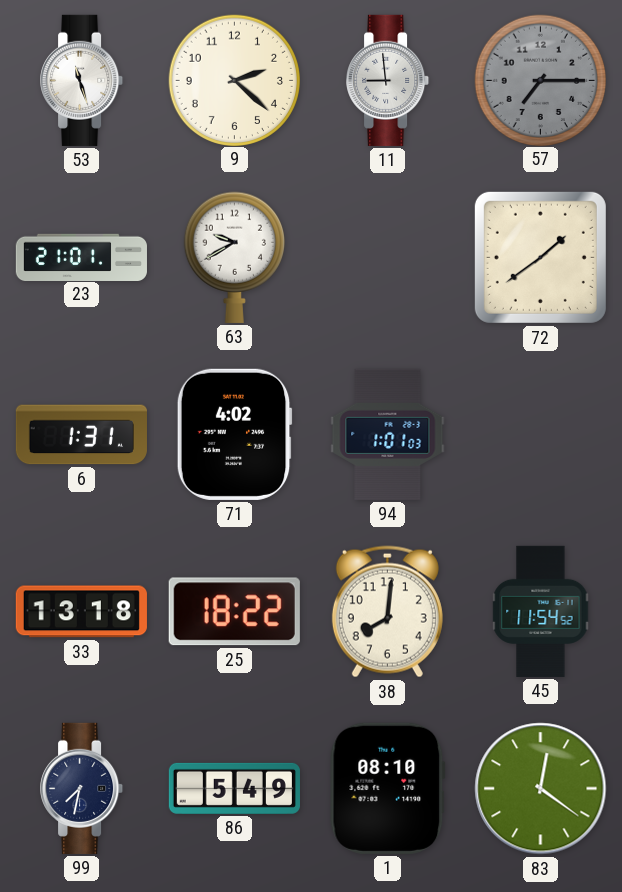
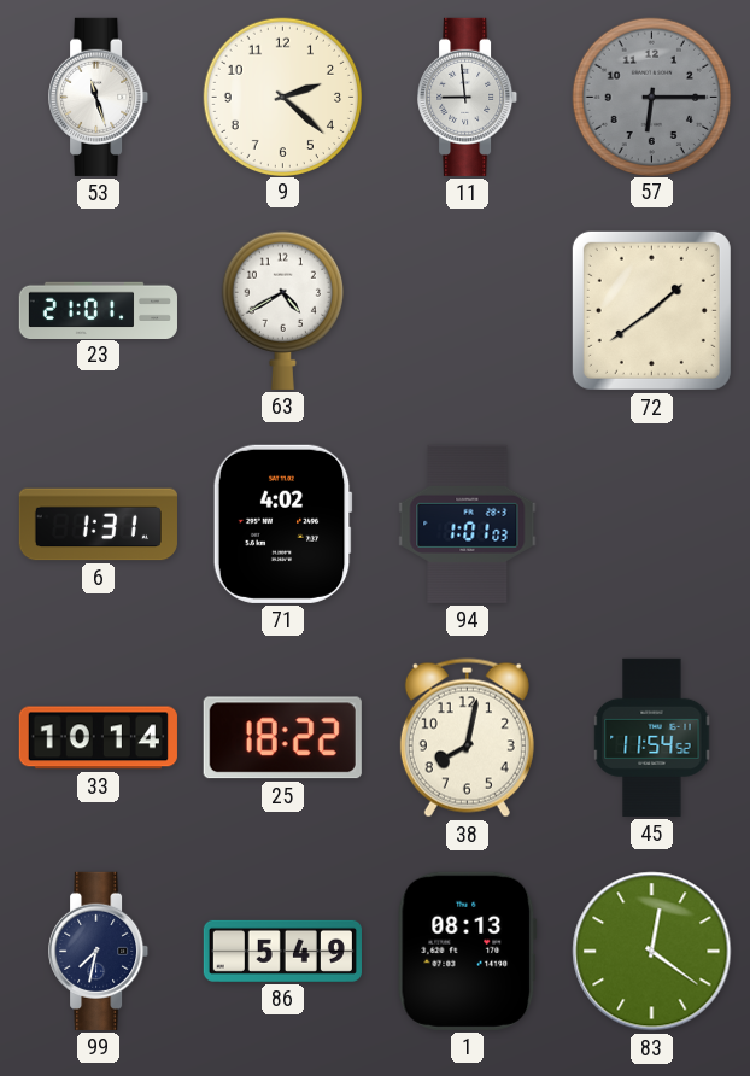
57: 7:15 -> 6:15
63: 9:40 -> 4:40
33: 13:18 -> 10:14
38: 8:01 -> 8:02
1: 08:10 -> 08:13
